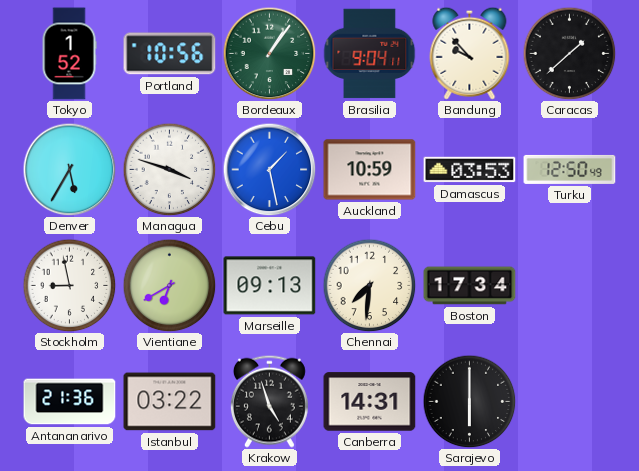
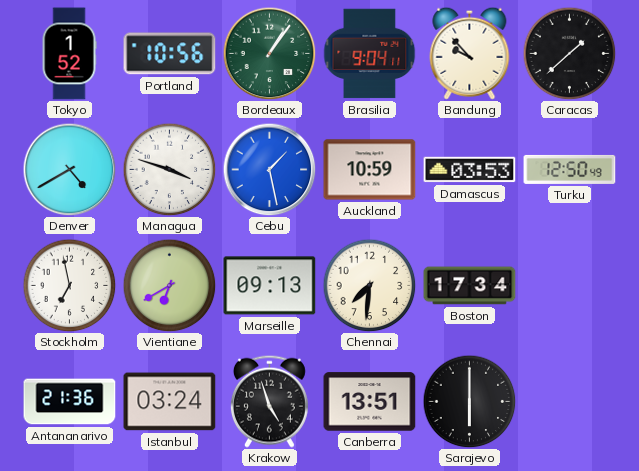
Denver: 5:35 -> 4:40
Stockholm: 8:58 -> 6:58
Istanbul: 03:22 -> 03:24
Canberra: 14:31 -> 13:51
